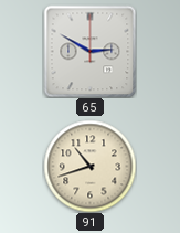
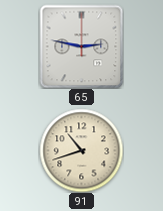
65: 2:50 -> 2:47
